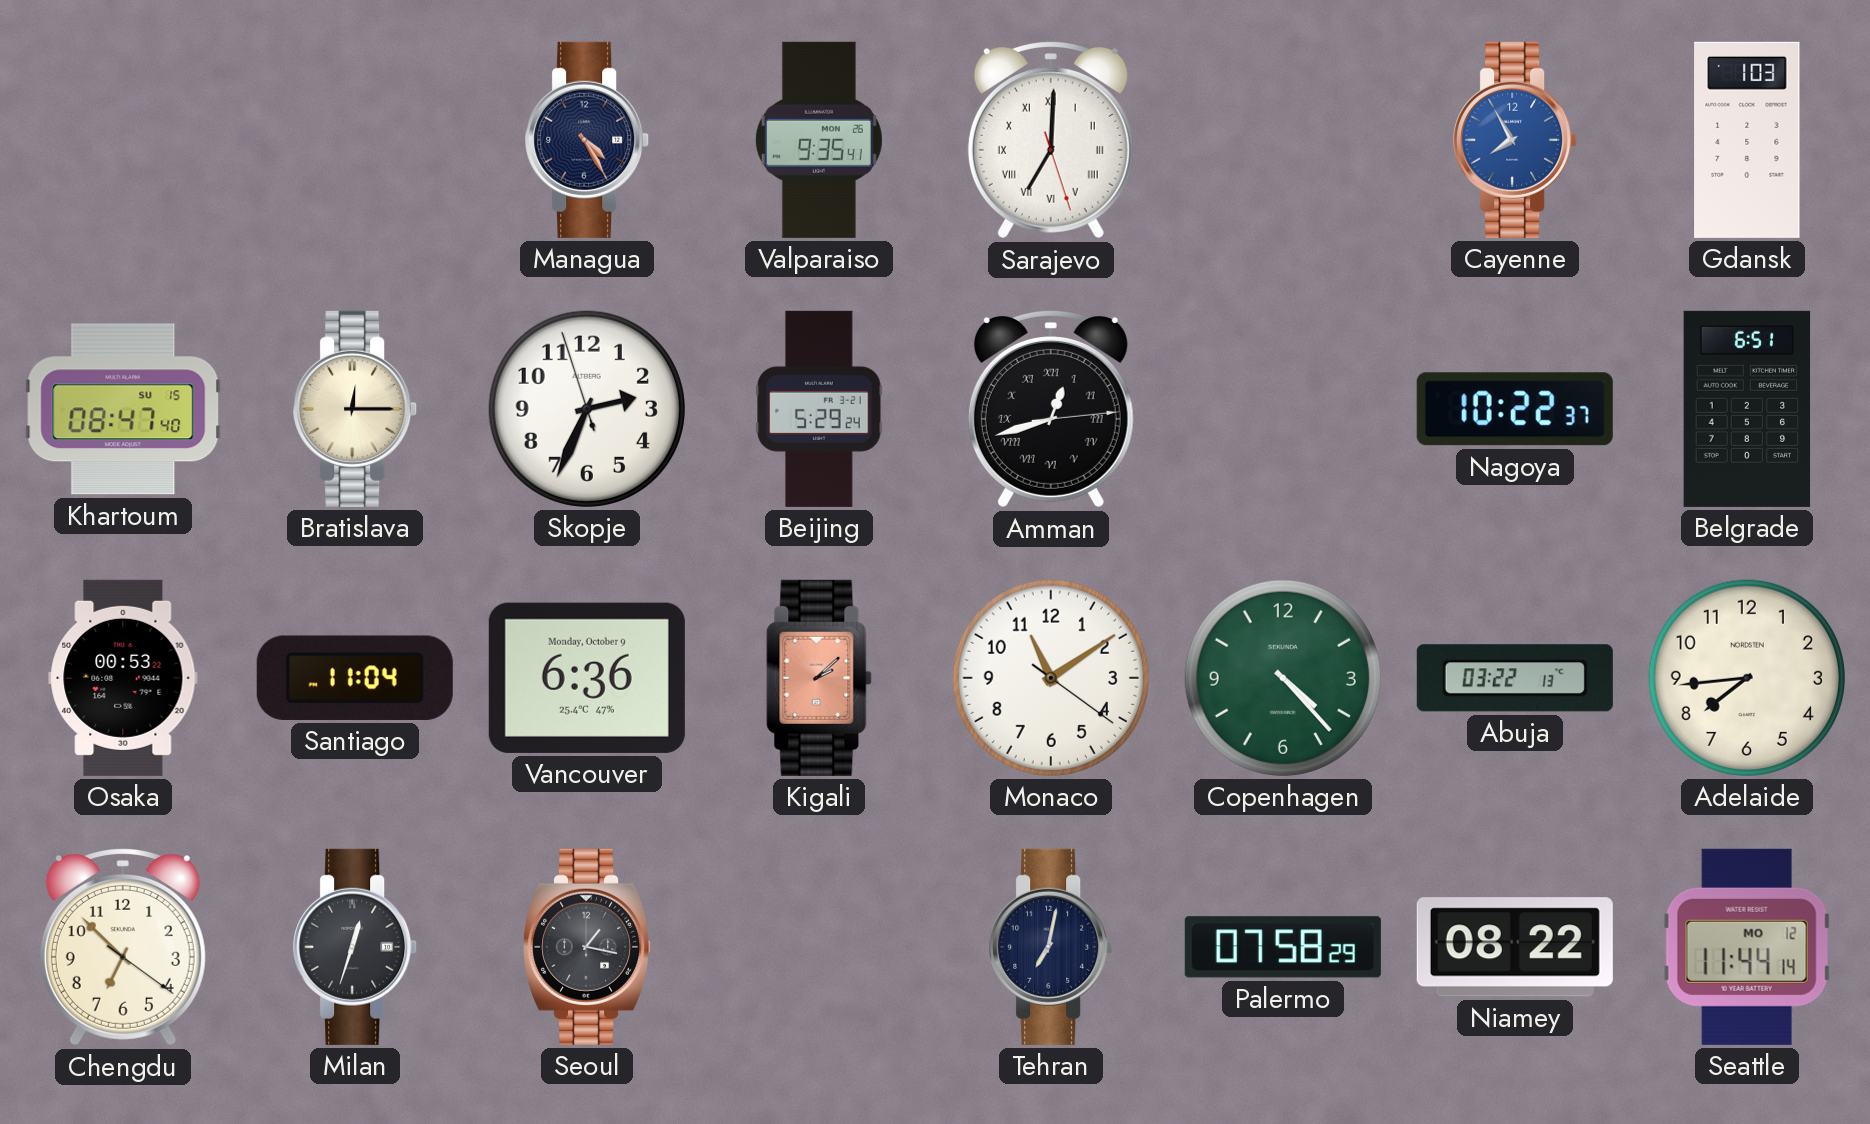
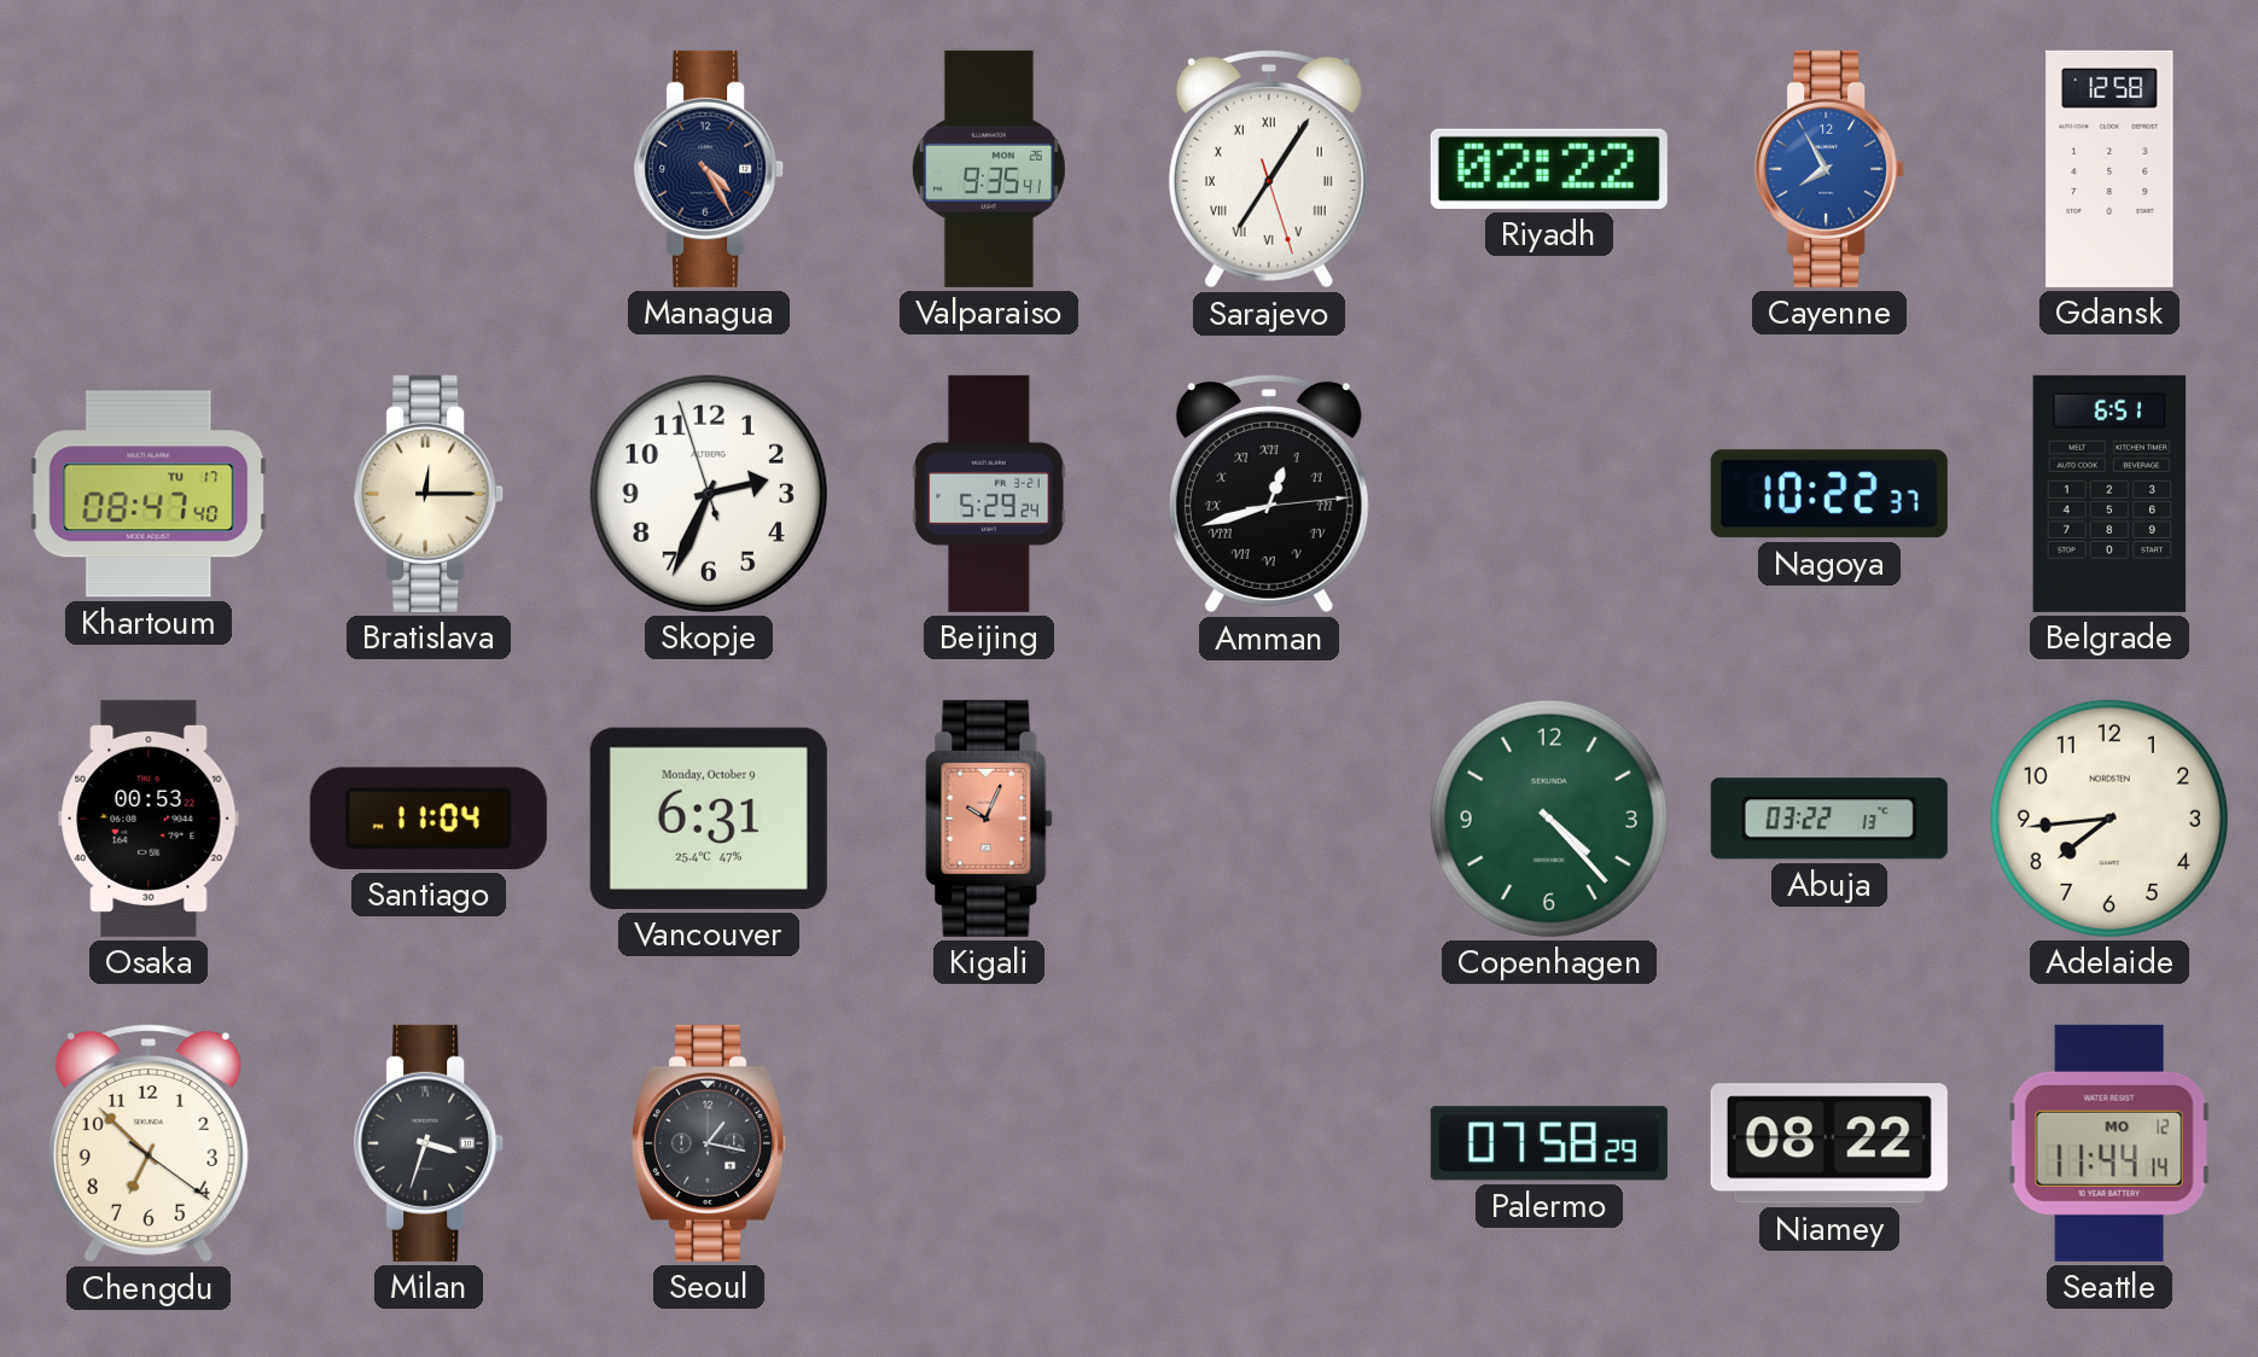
Sarajevo: 7:00 -> 7:05
Riyadh: none -> 02:22
Gdansk: 1:03 -> 12:58
Khartoum date: SU 15 -> TU 17
Vancouver: 6:36 -> 6:31
Kigali: 2:08 -> 10:04
Monaco: 11:09 -> none
Milan: 12:33 -> 3:33
Tehran: 7:02 -> none
